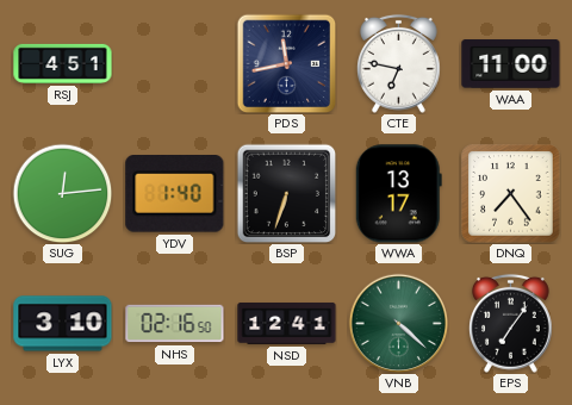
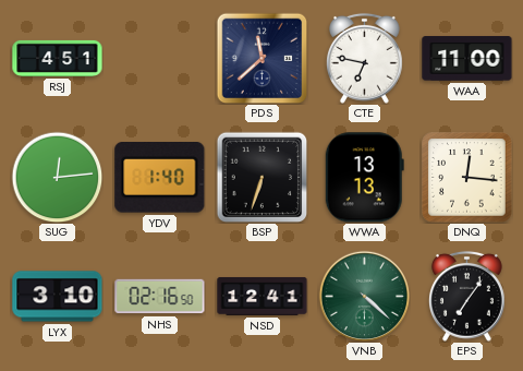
PDS: 11:43 -> 11:38
WWA: 13:17 -> 13:13
DNQ: 7:24 -> 12:16
